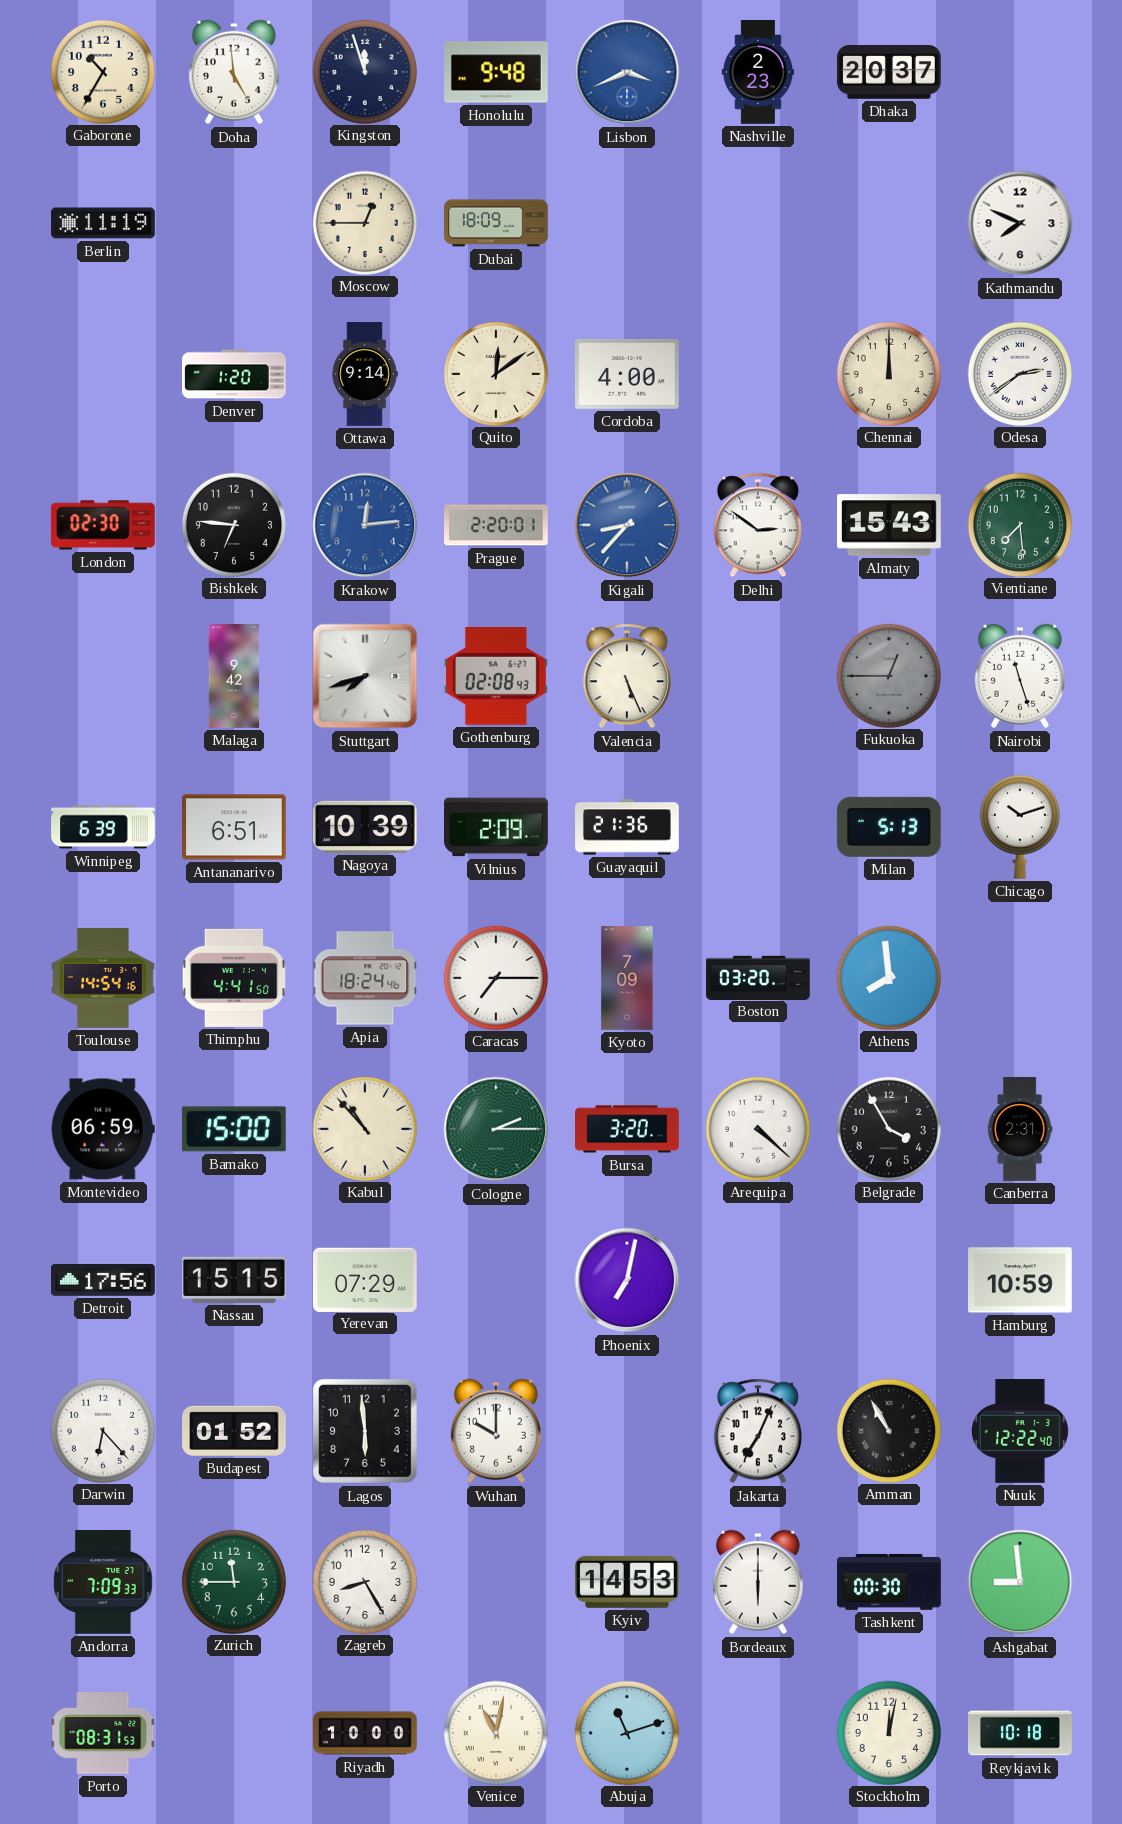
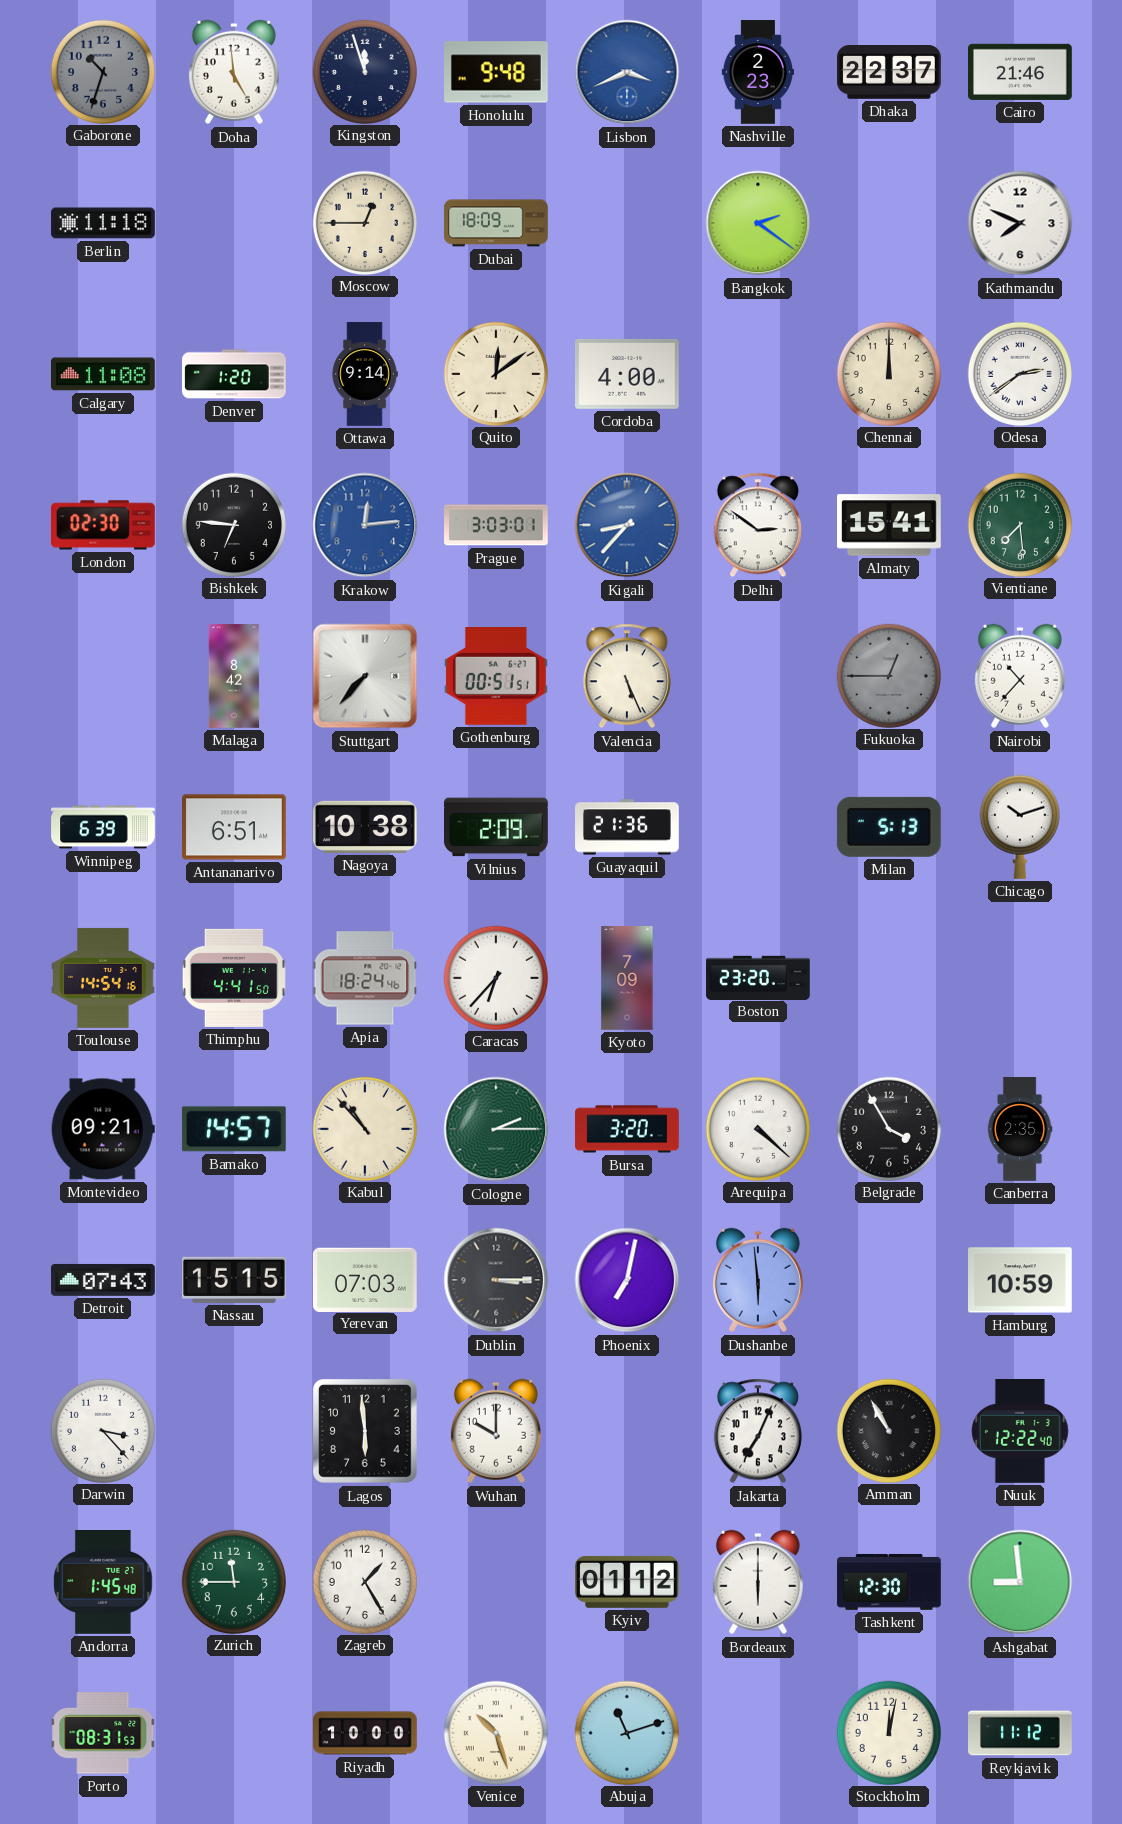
Gaborone: 10:35 -> 10:33
Gaborone dial: cream -> grey
Dhaka: 20:37 -> 22:37
Cairo: none -> 21:46
Berlin: 11:19 -> 11:18
Bangkok: none -> 2:21
Calgary: none -> 11:08
Prague: 2:20 -> 3:03
Almaty: 15:43 -> 15:41
Malaga: 9:42 -> 8:42
Stuttgart: 7:42 -> 7:37
Gothenburg: 02:08 -> 00:51
Nairobi: 11:27 -> 10:37
Nagoya: 10:39 -> 10:38
Caracas: 7:15 -> 6:37
Boston: 03:20 -> 23:20
Athens: 7:59 -> none
Montevideo: 06:59 -> 09:21
Bamako: 15:00 -> 14:57
Canberra: 2:31 -> 2:35
Detroit: 17:56 -> 07:43
Yerevan: 07:29 -> 07:03
Dublin: none -> 3:15
Dushanbe: none -> 5:59
Darwin: 6:23 -> 3:23
Budapest: 01:52 -> none
Andorra: 7:09 -> 1:45
Zagreb: 8:25 -> 1:25
Kyiv: 14:53 -> 01:12
Tashkent: 00:30 -> 12:30
Venice: 11:02 -> 10:27
Reykjavik: 10:18 -> 11:12
